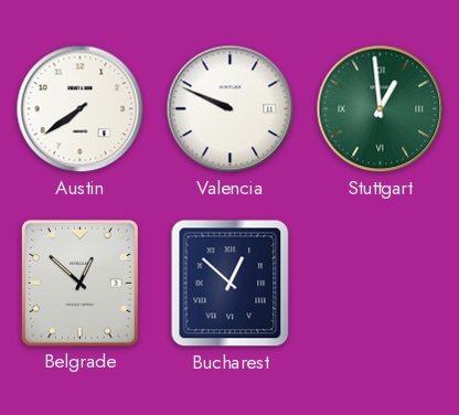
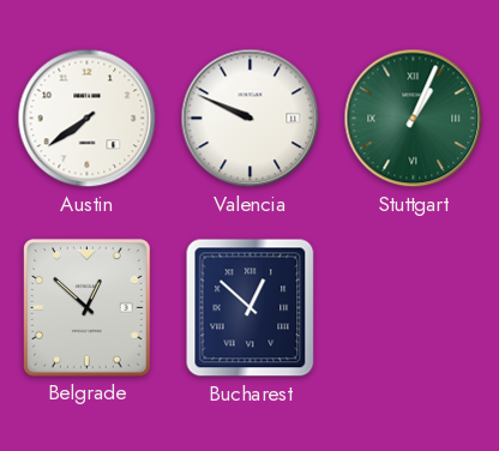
Stuttgart: 12:59 -> 1:04
